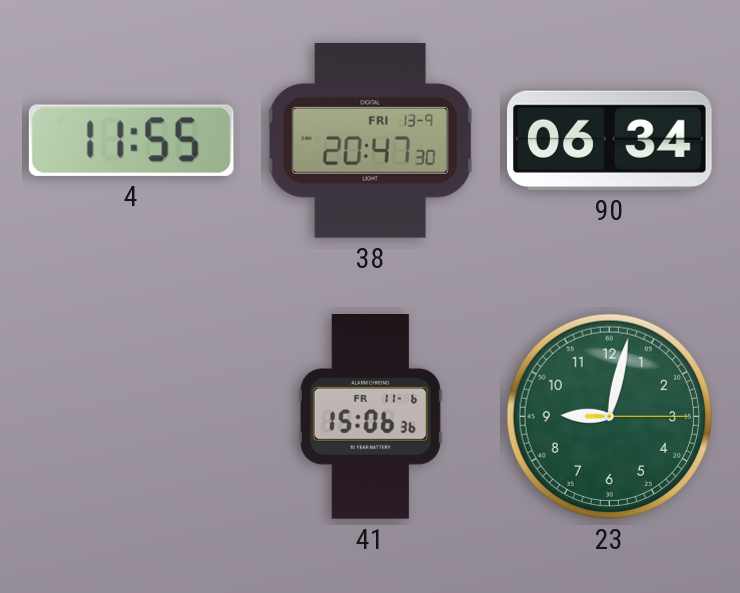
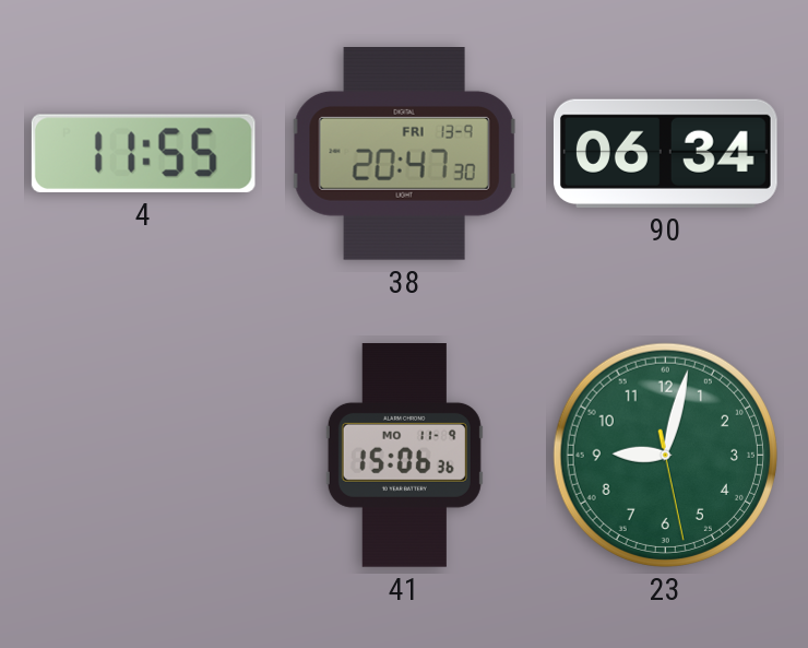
41 date: FR 11-6 -> MO 11-9
23: 9:02:15 -> 9:02:28
